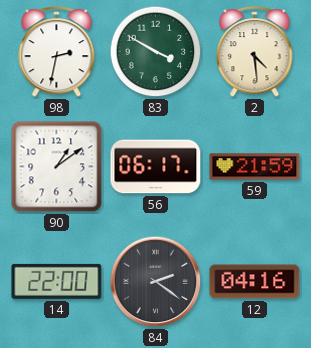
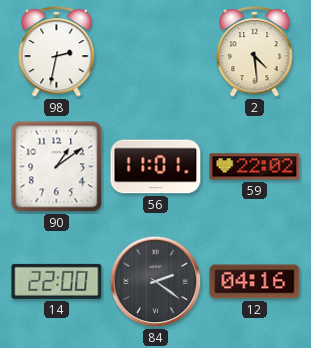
83: 3:50 -> none
56: 06:17 -> 11:01
59: 21:59 -> 22:02
